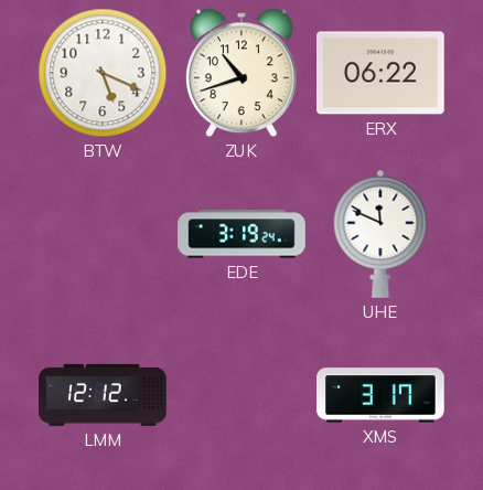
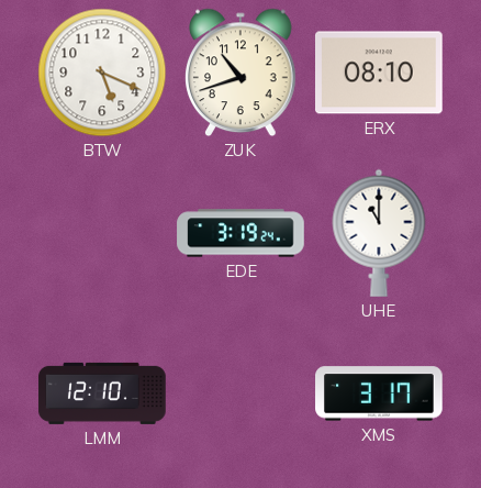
ERX: 06:22 -> 08:10
UHE: 11:49 -> 11:00
LMM: 12:12 -> 12:10
